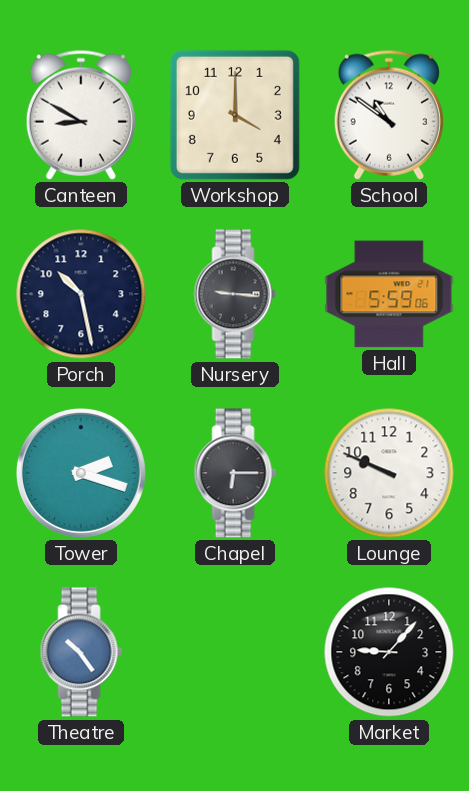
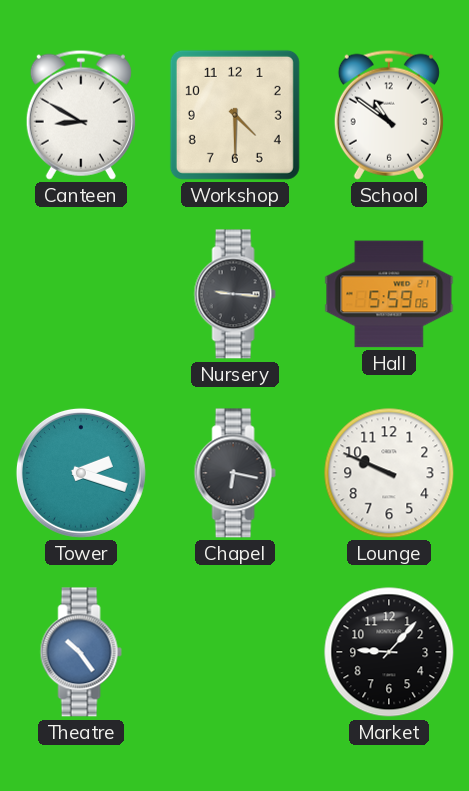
Workshop: 4:00 -> 4:30
Porch: 10:28 -> none
Chapel: 6:15 -> 6:17
